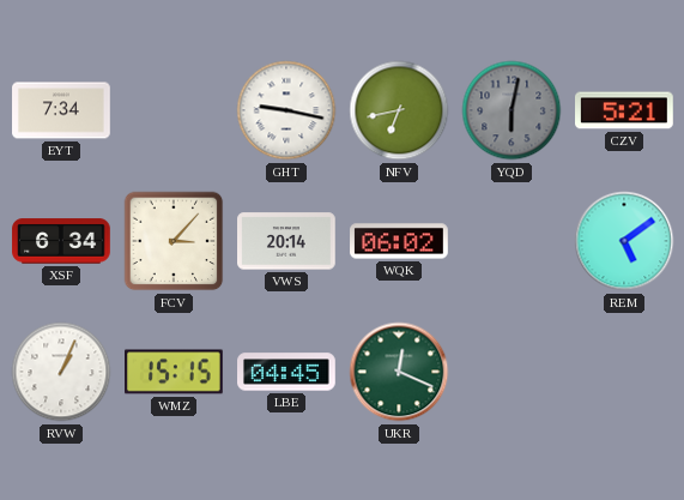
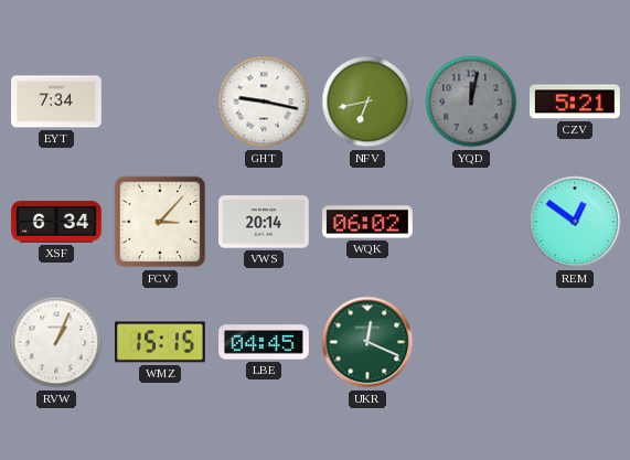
YQD: 6:02 -> 12:02
REM: 5:09 -> 12:51
